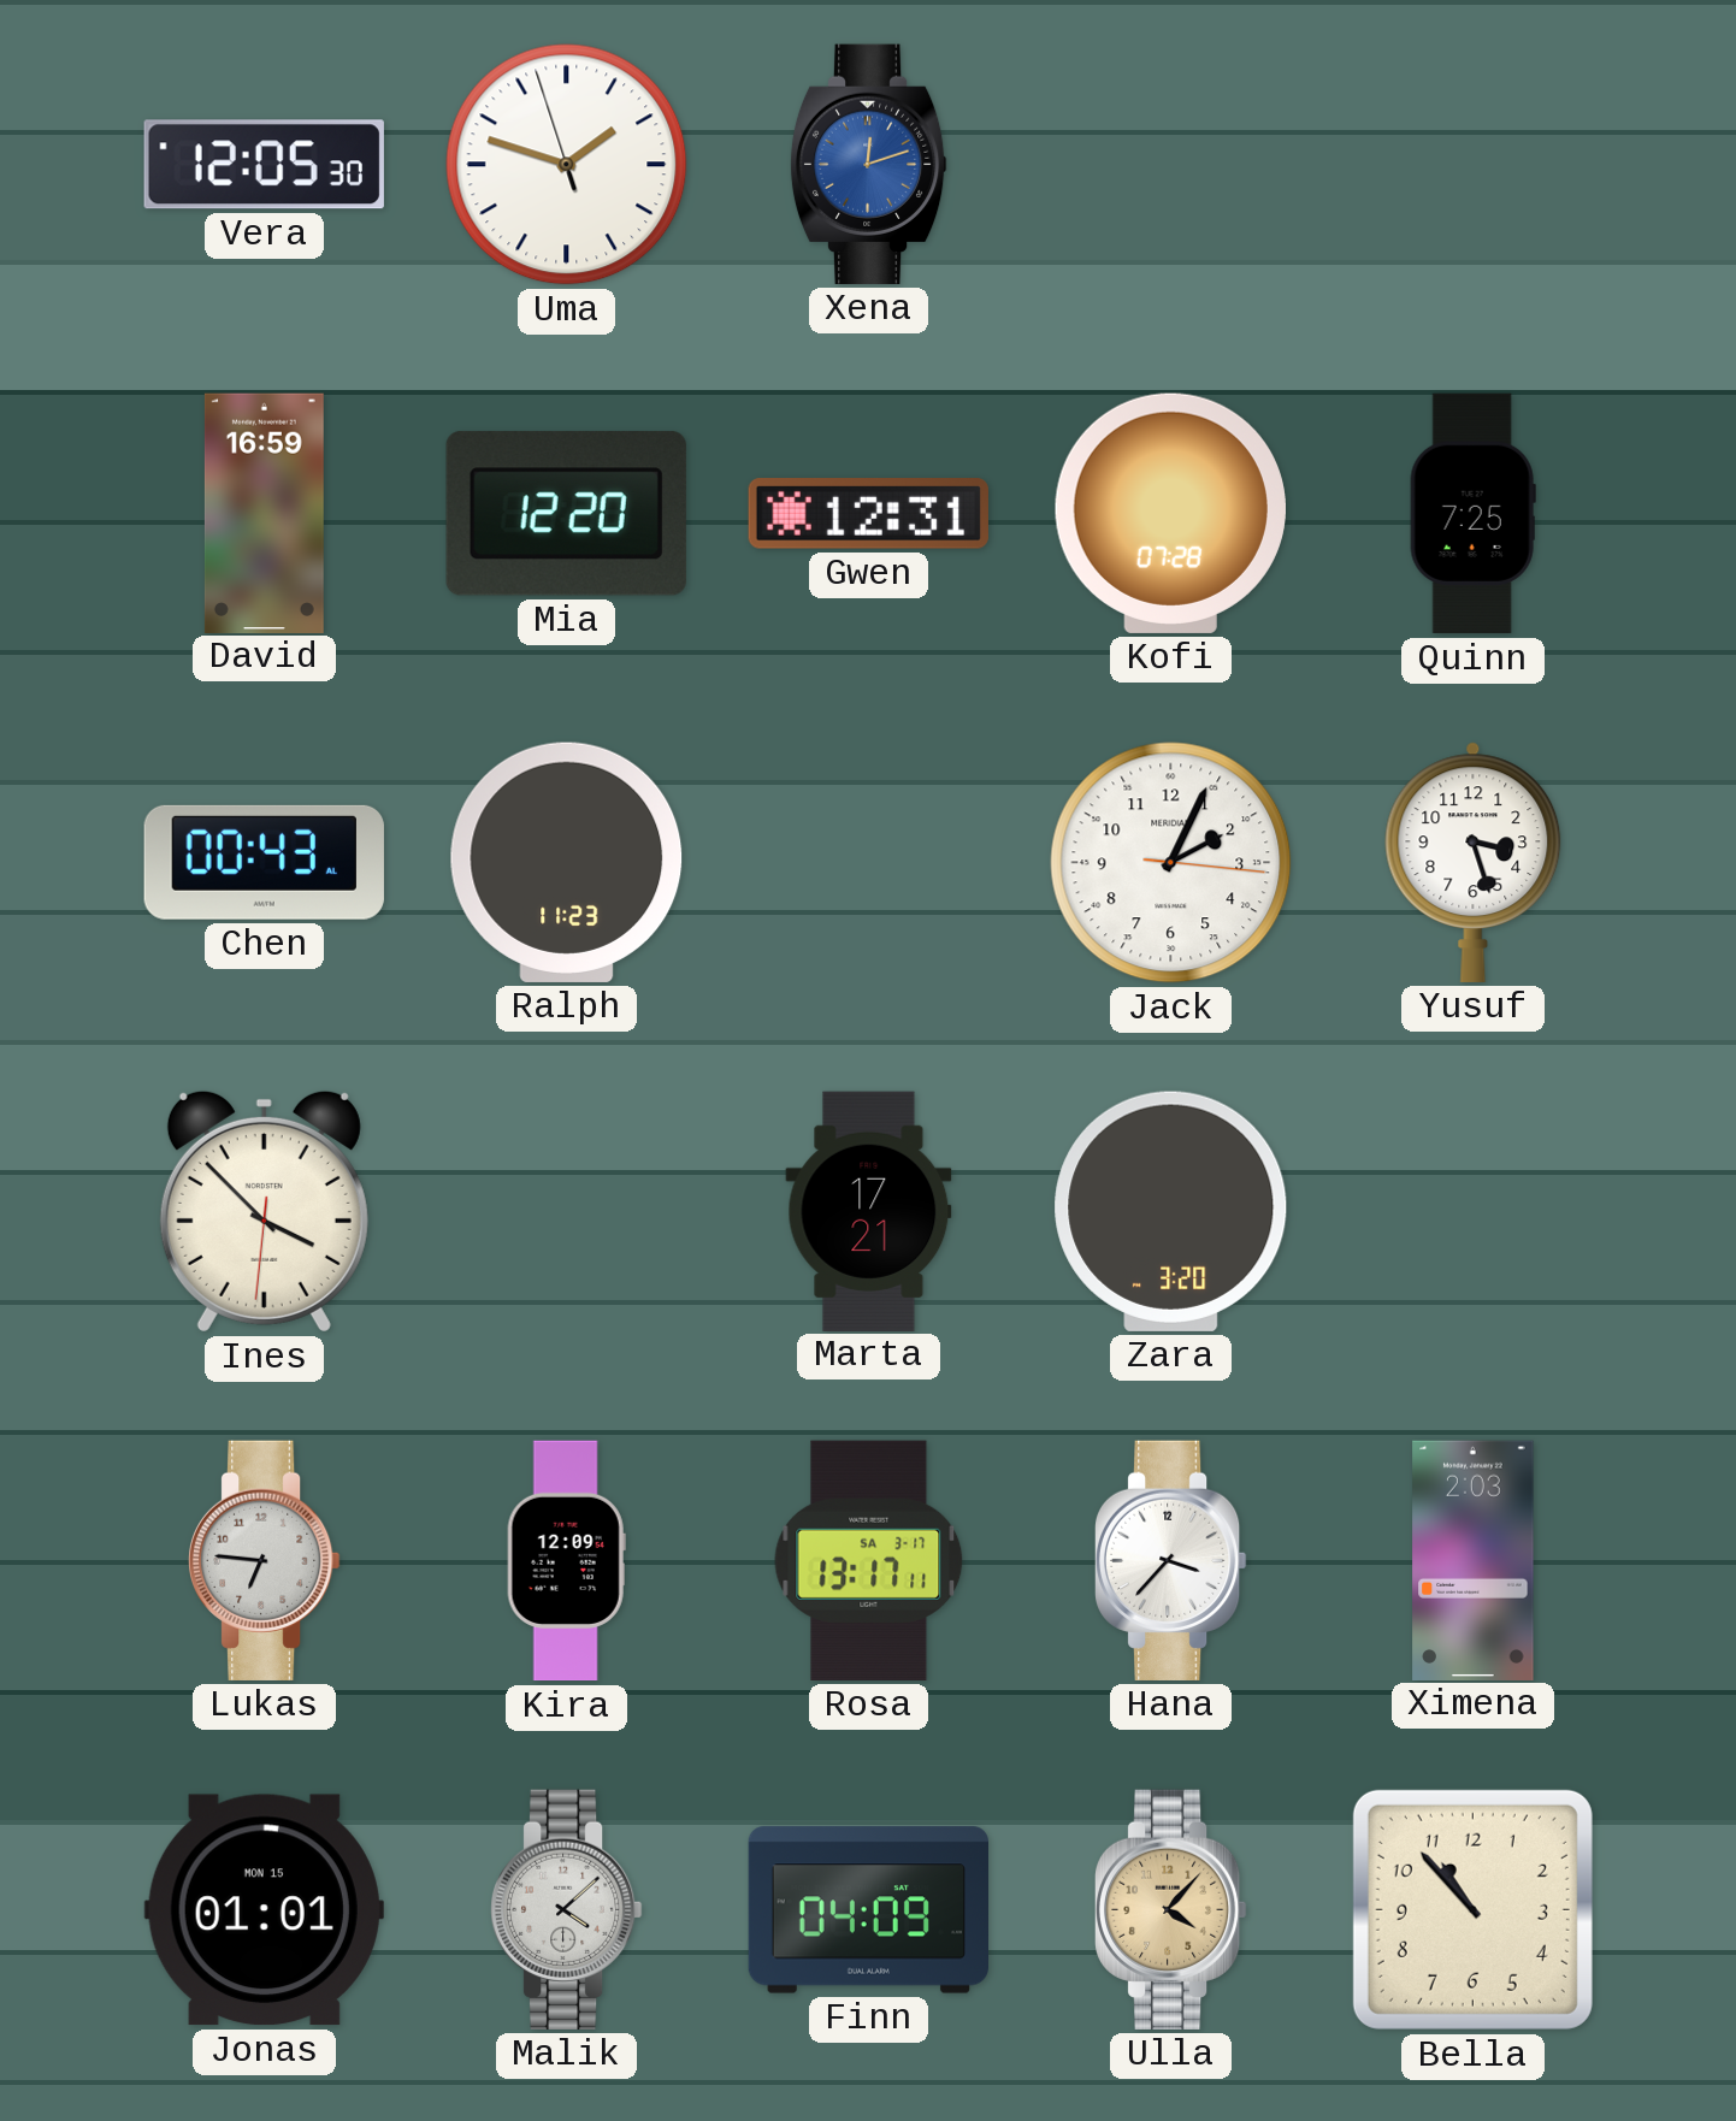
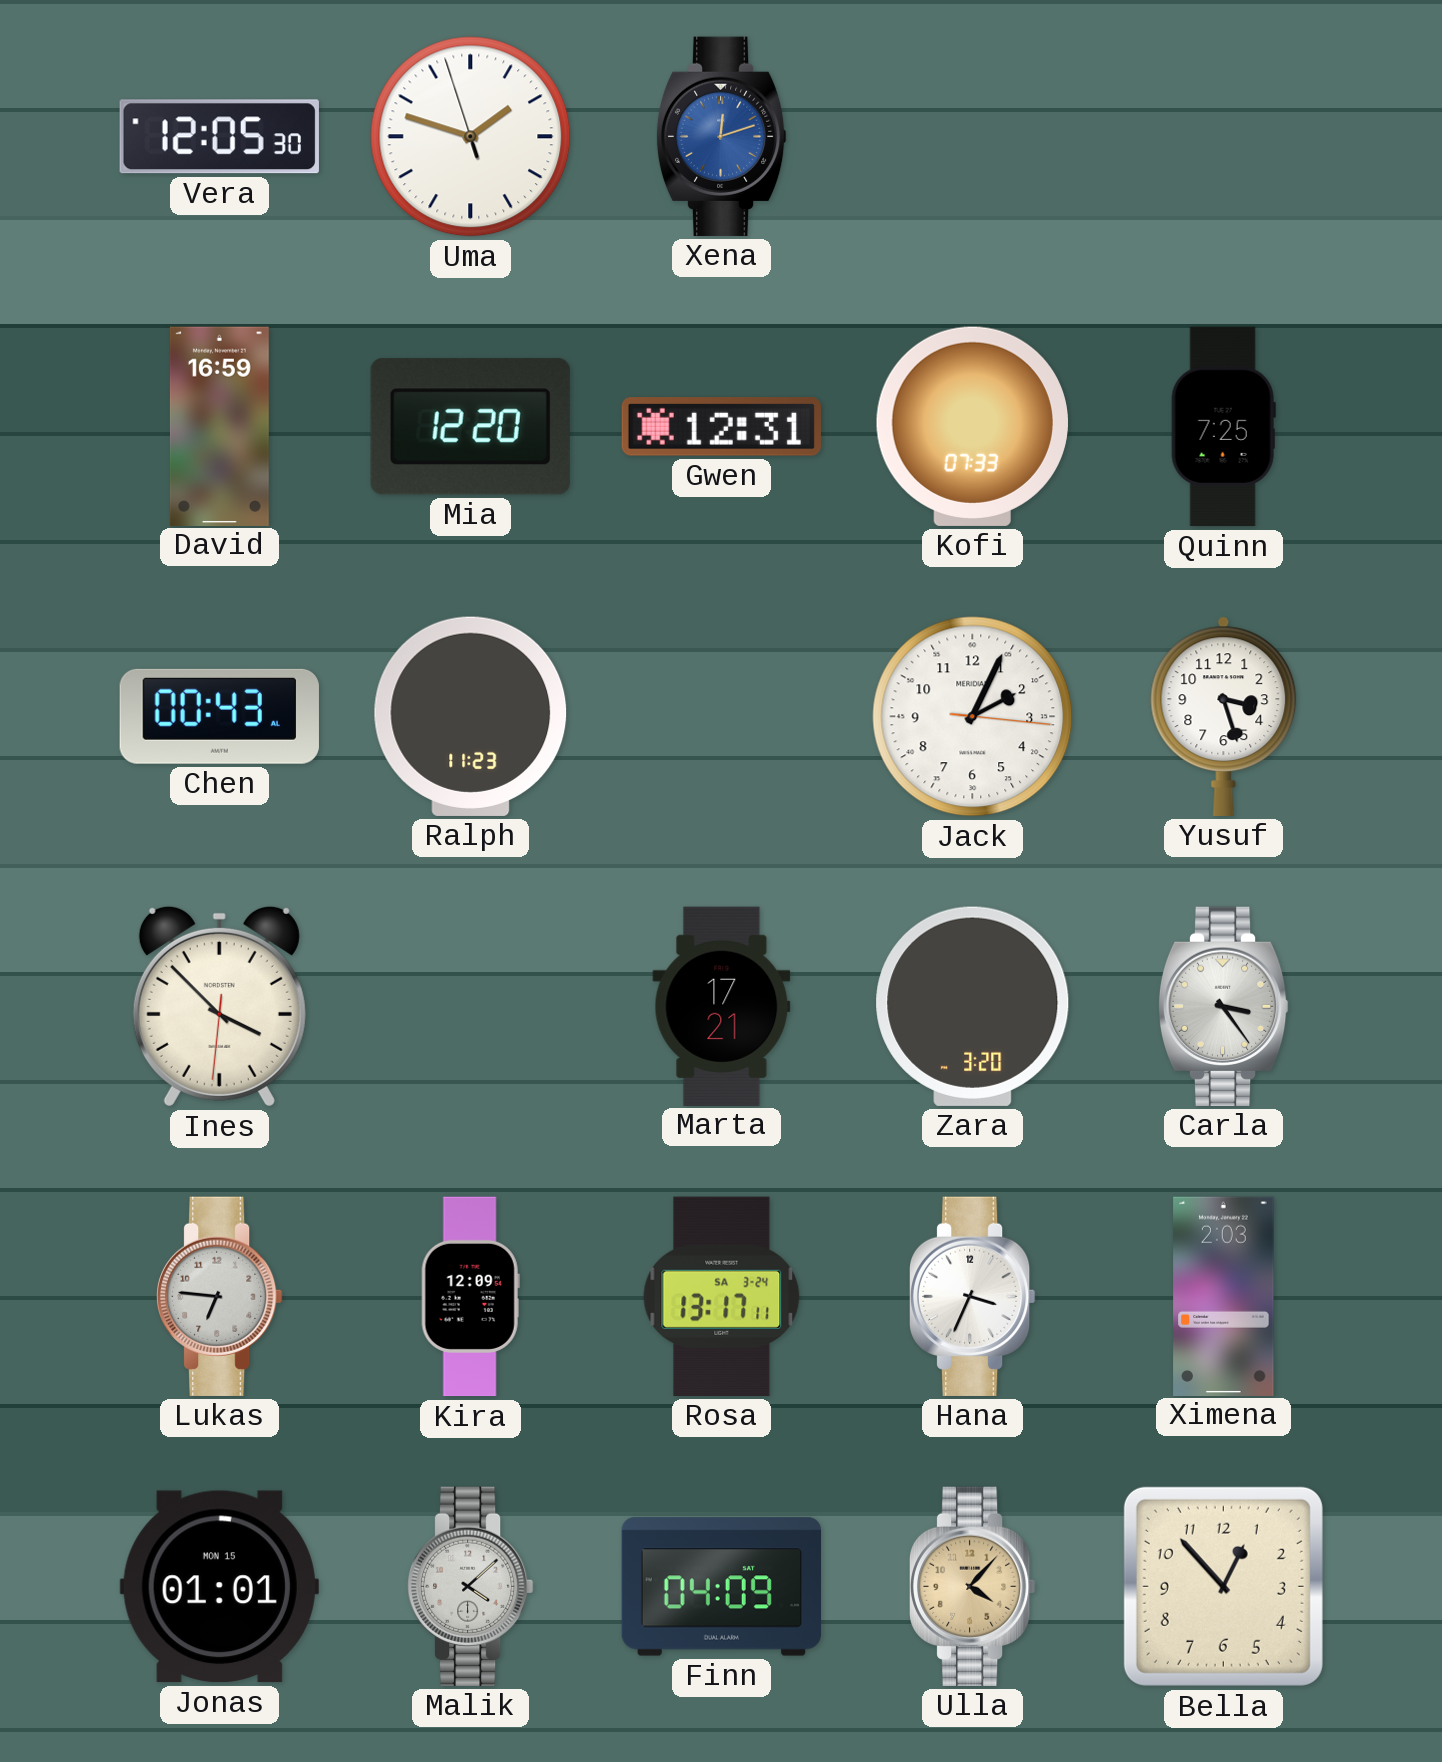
Kofi: 07:28 -> 07:33
Carla: none -> 3:24
Rosa date: SA 3-17 -> SA 3-24
Hana: 3:37 -> 3:34
Bella: 10:53 -> 12:53
